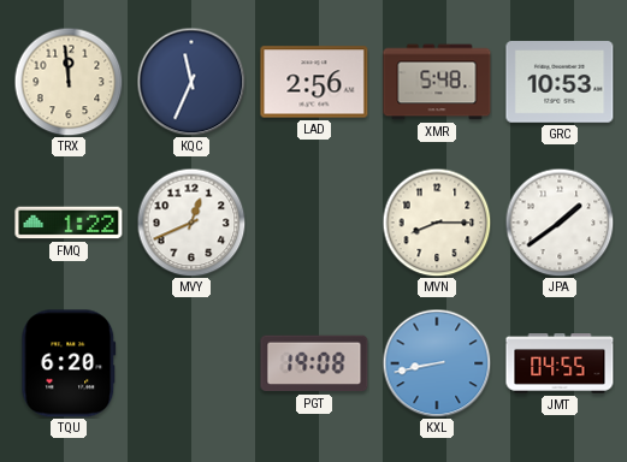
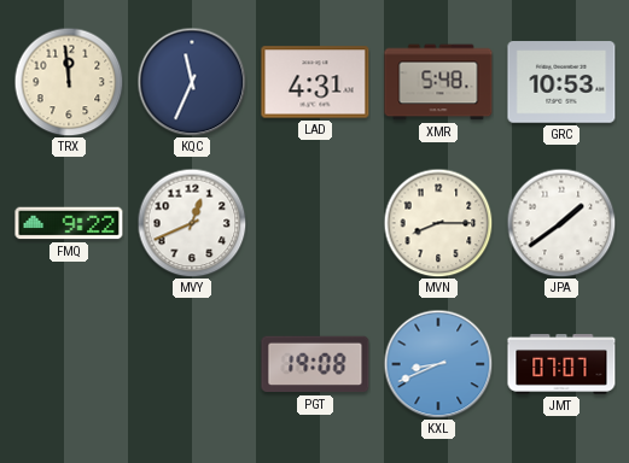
LAD: 2:56 -> 4:31
FMQ: 1:22 -> 9:22
TQU: 6:20 -> none
KXL: 8:43 -> 8:41
JMT: 04:55 -> 07:07
